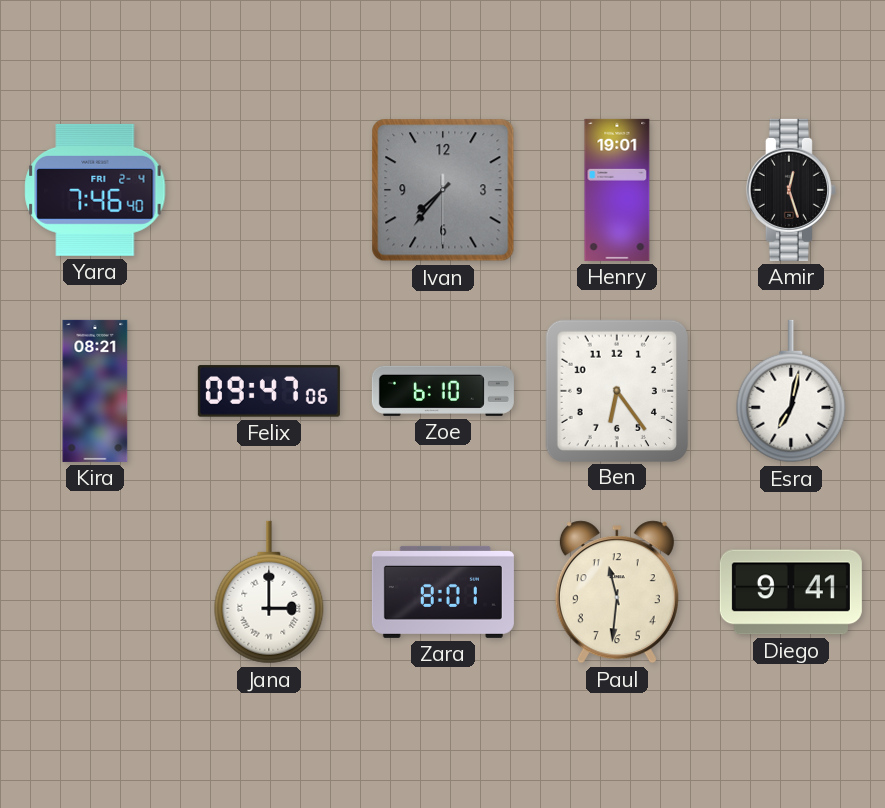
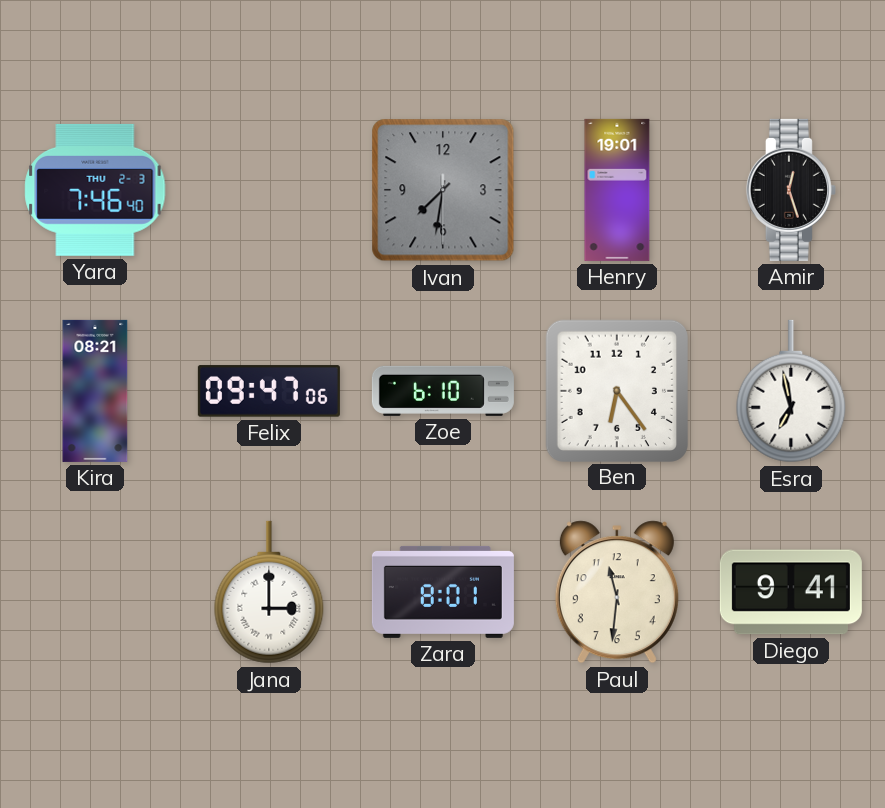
Yara date: FRI 2-4 -> THU 2-3
Ivan: 7:36 -> 7:31
Esra: 7:02 -> 6:58
